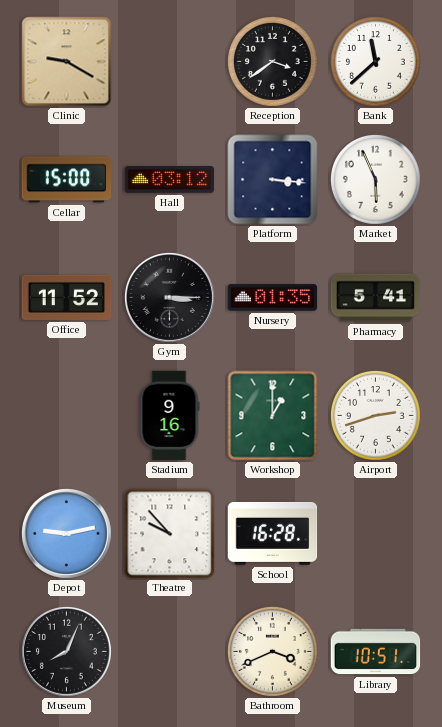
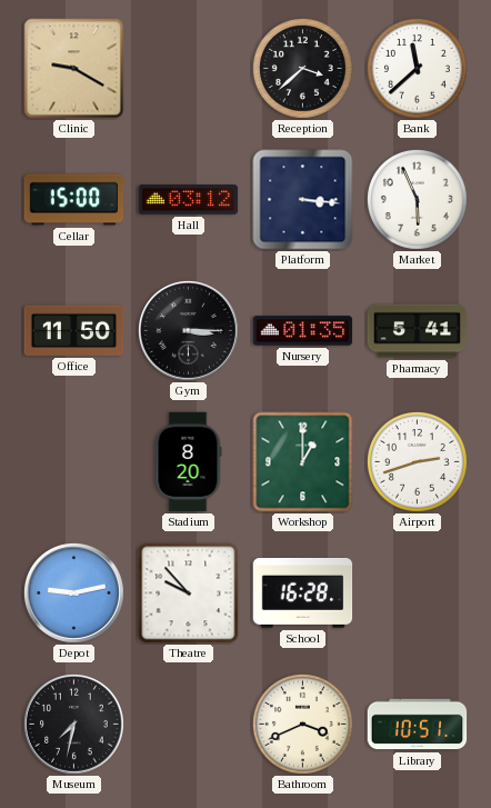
Reception: 3:39 -> 3:38
Office: 11:52 -> 11:50
Stadium: 9:16 -> 8:20
Museum: 8:04 -> 7:32
